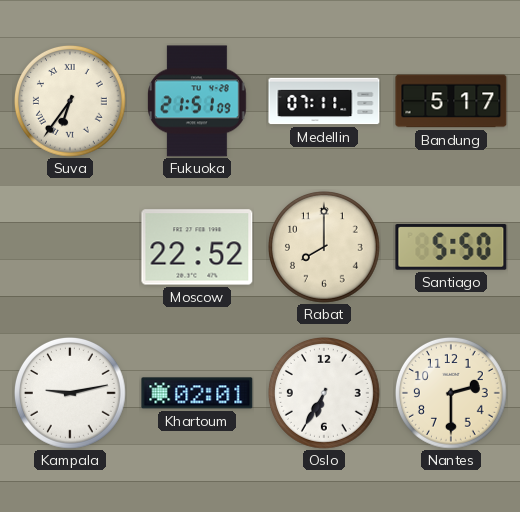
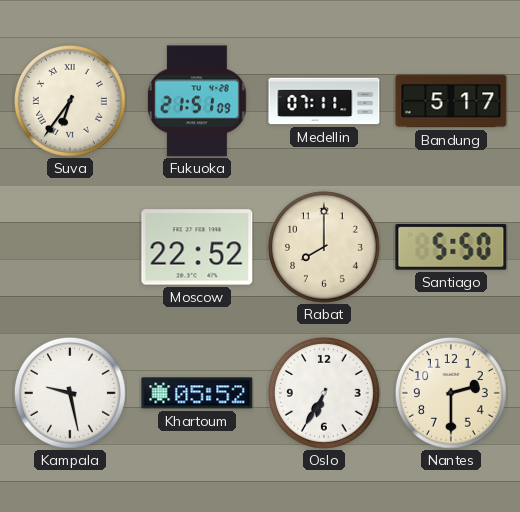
Kampala: 9:13 -> 9:28
Khartoum: 02:01 -> 05:52
